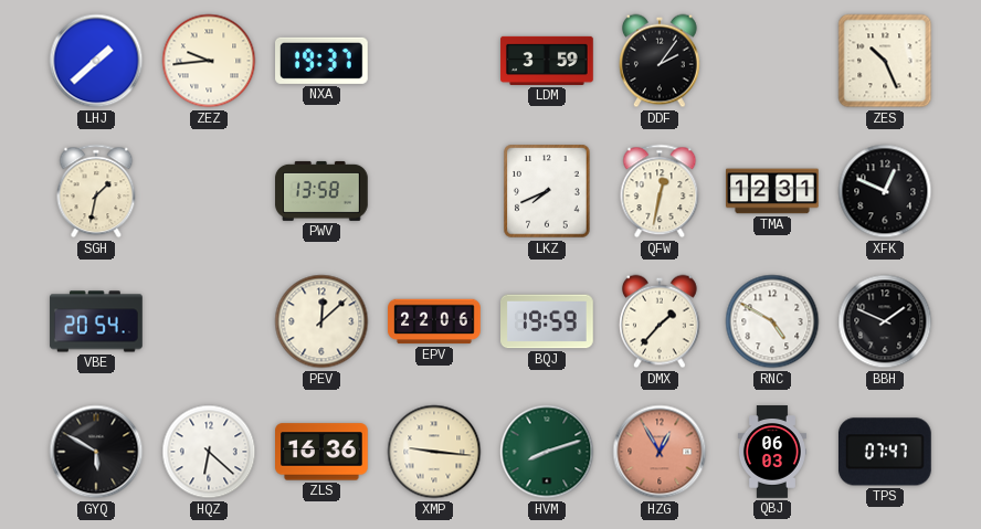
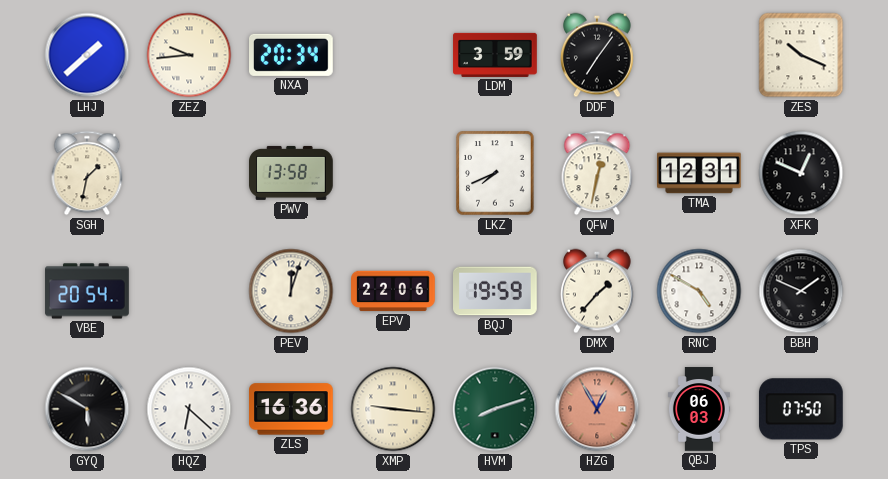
NXA: 19:37 -> 20:34
DDF: 2:06 -> 7:06
ZES: 10:26 -> 10:19
PEV: 12:08 -> 12:03
TPS: 07:47 -> 07:50
